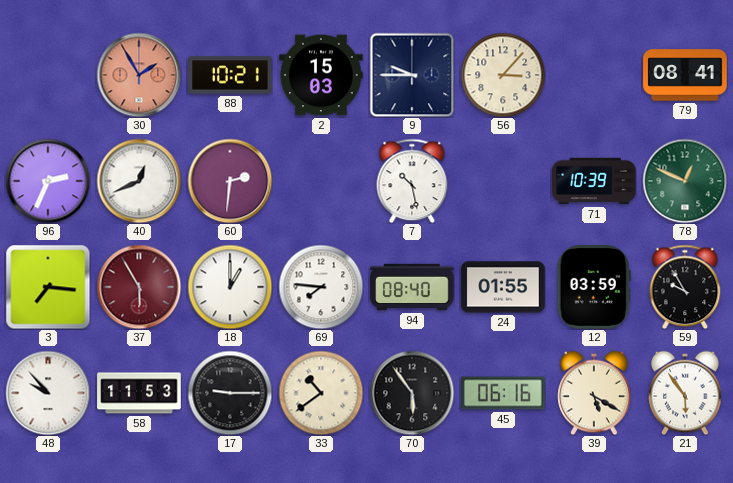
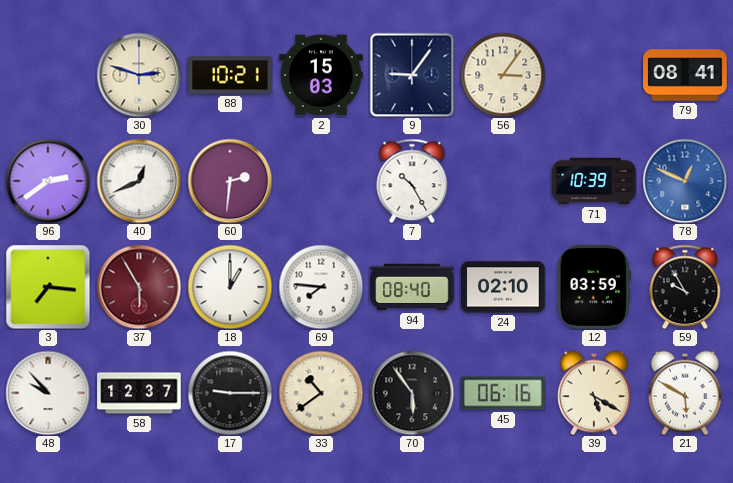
30: 1:55 -> 2:48
30 dial: salmon -> cream
9: 9:45 -> 9:06
56: 3:07 -> 3:06
96: 2:34 -> 2:39
7: 10:28 -> 10:25
78 dial: green -> blue
24: 01:55 -> 02:10
58: 11:53 -> 12:37
21: 5:54 -> 5:50
